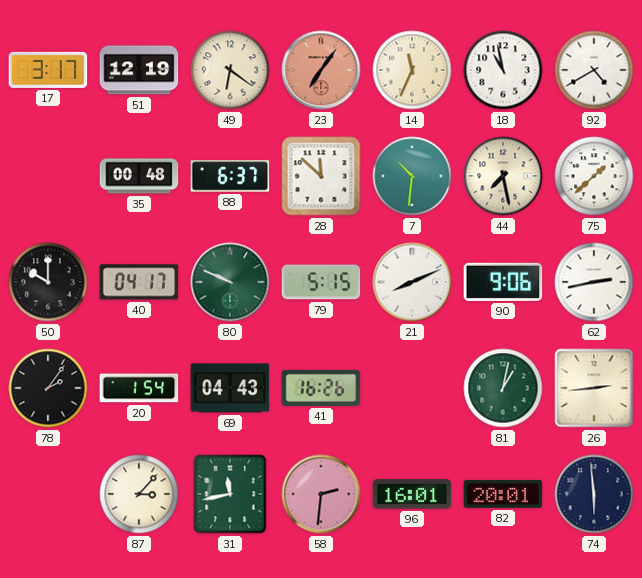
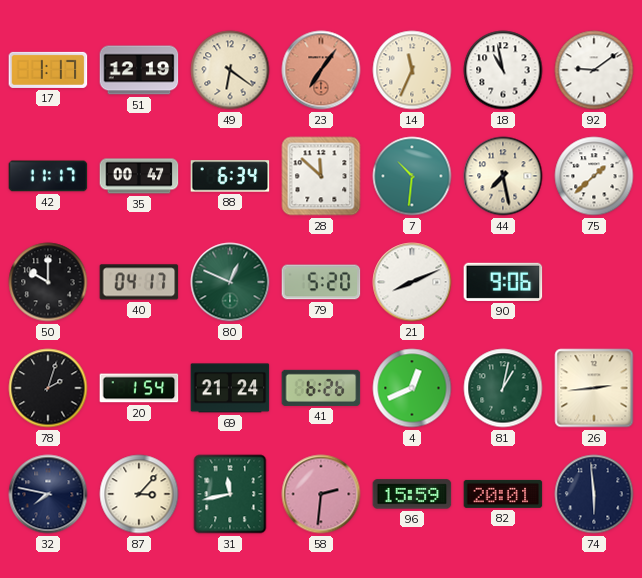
17: 3:17 -> 1:17
92: 4:40 -> 9:09
42: none -> 11:17
35: 00:48 -> 00:47
88: 6:37 -> 6:34
80: 9:49 -> 12:49
79: 5:15 -> 5:20
62: 2:43 -> none
78: 2:06 -> 2:03
69: 04:43 -> 21:24
41: 16:26 -> 6:26
4: none -> 12:41
32: none -> 7:47
96: 16:01 -> 15:59
